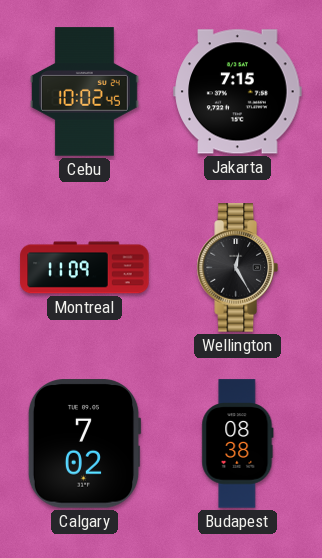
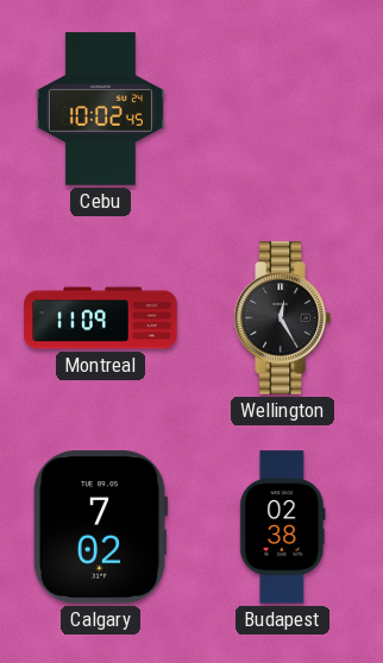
Jakarta: 7:15 -> none
Budapest: 08:38 -> 02:38
